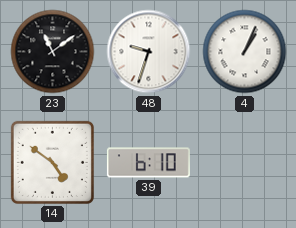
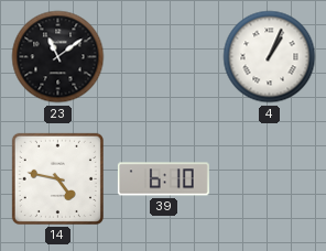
48: 9:33 -> none
14: 4:51 -> 4:47
